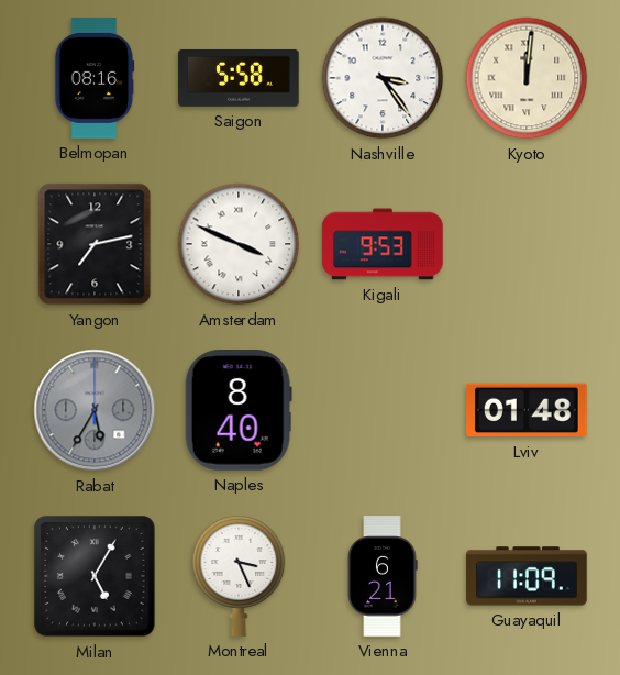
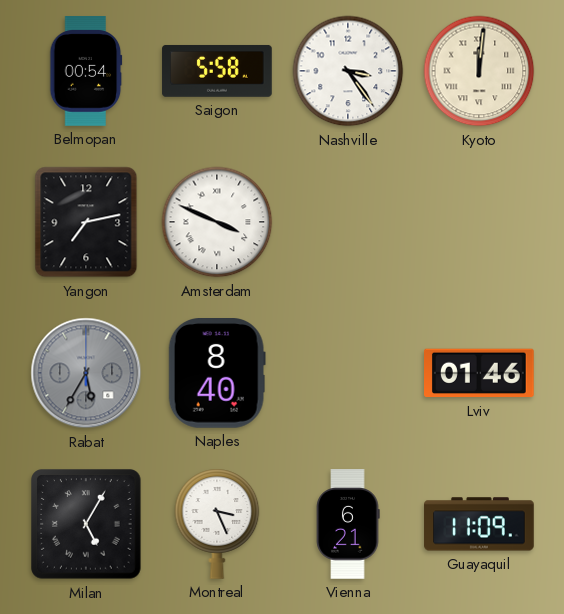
Belmopan: 08:16 -> 00:54
Kigali: 9:53 -> none
Lviv: 01:48 -> 01:46
